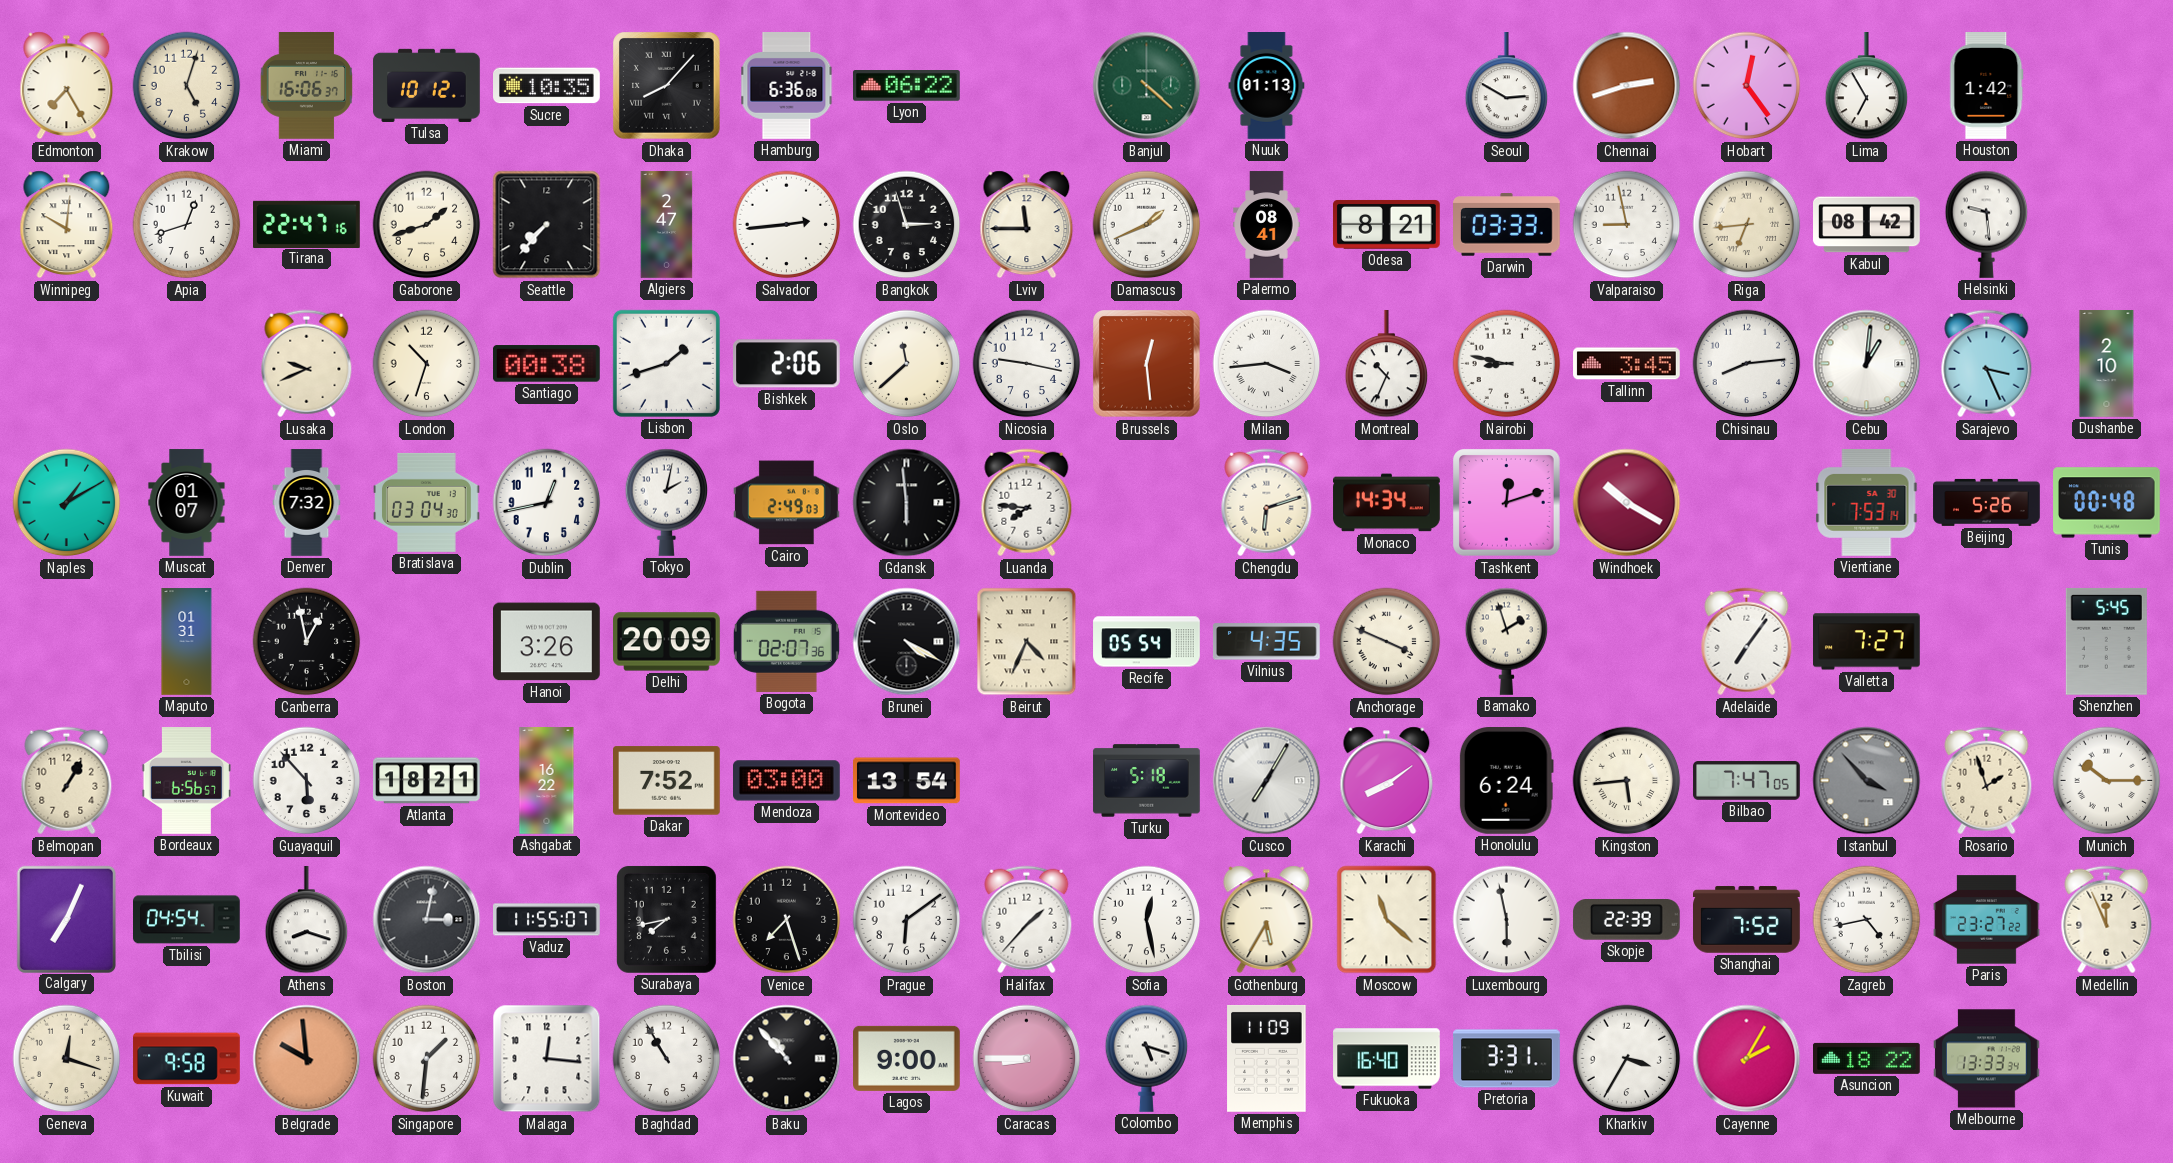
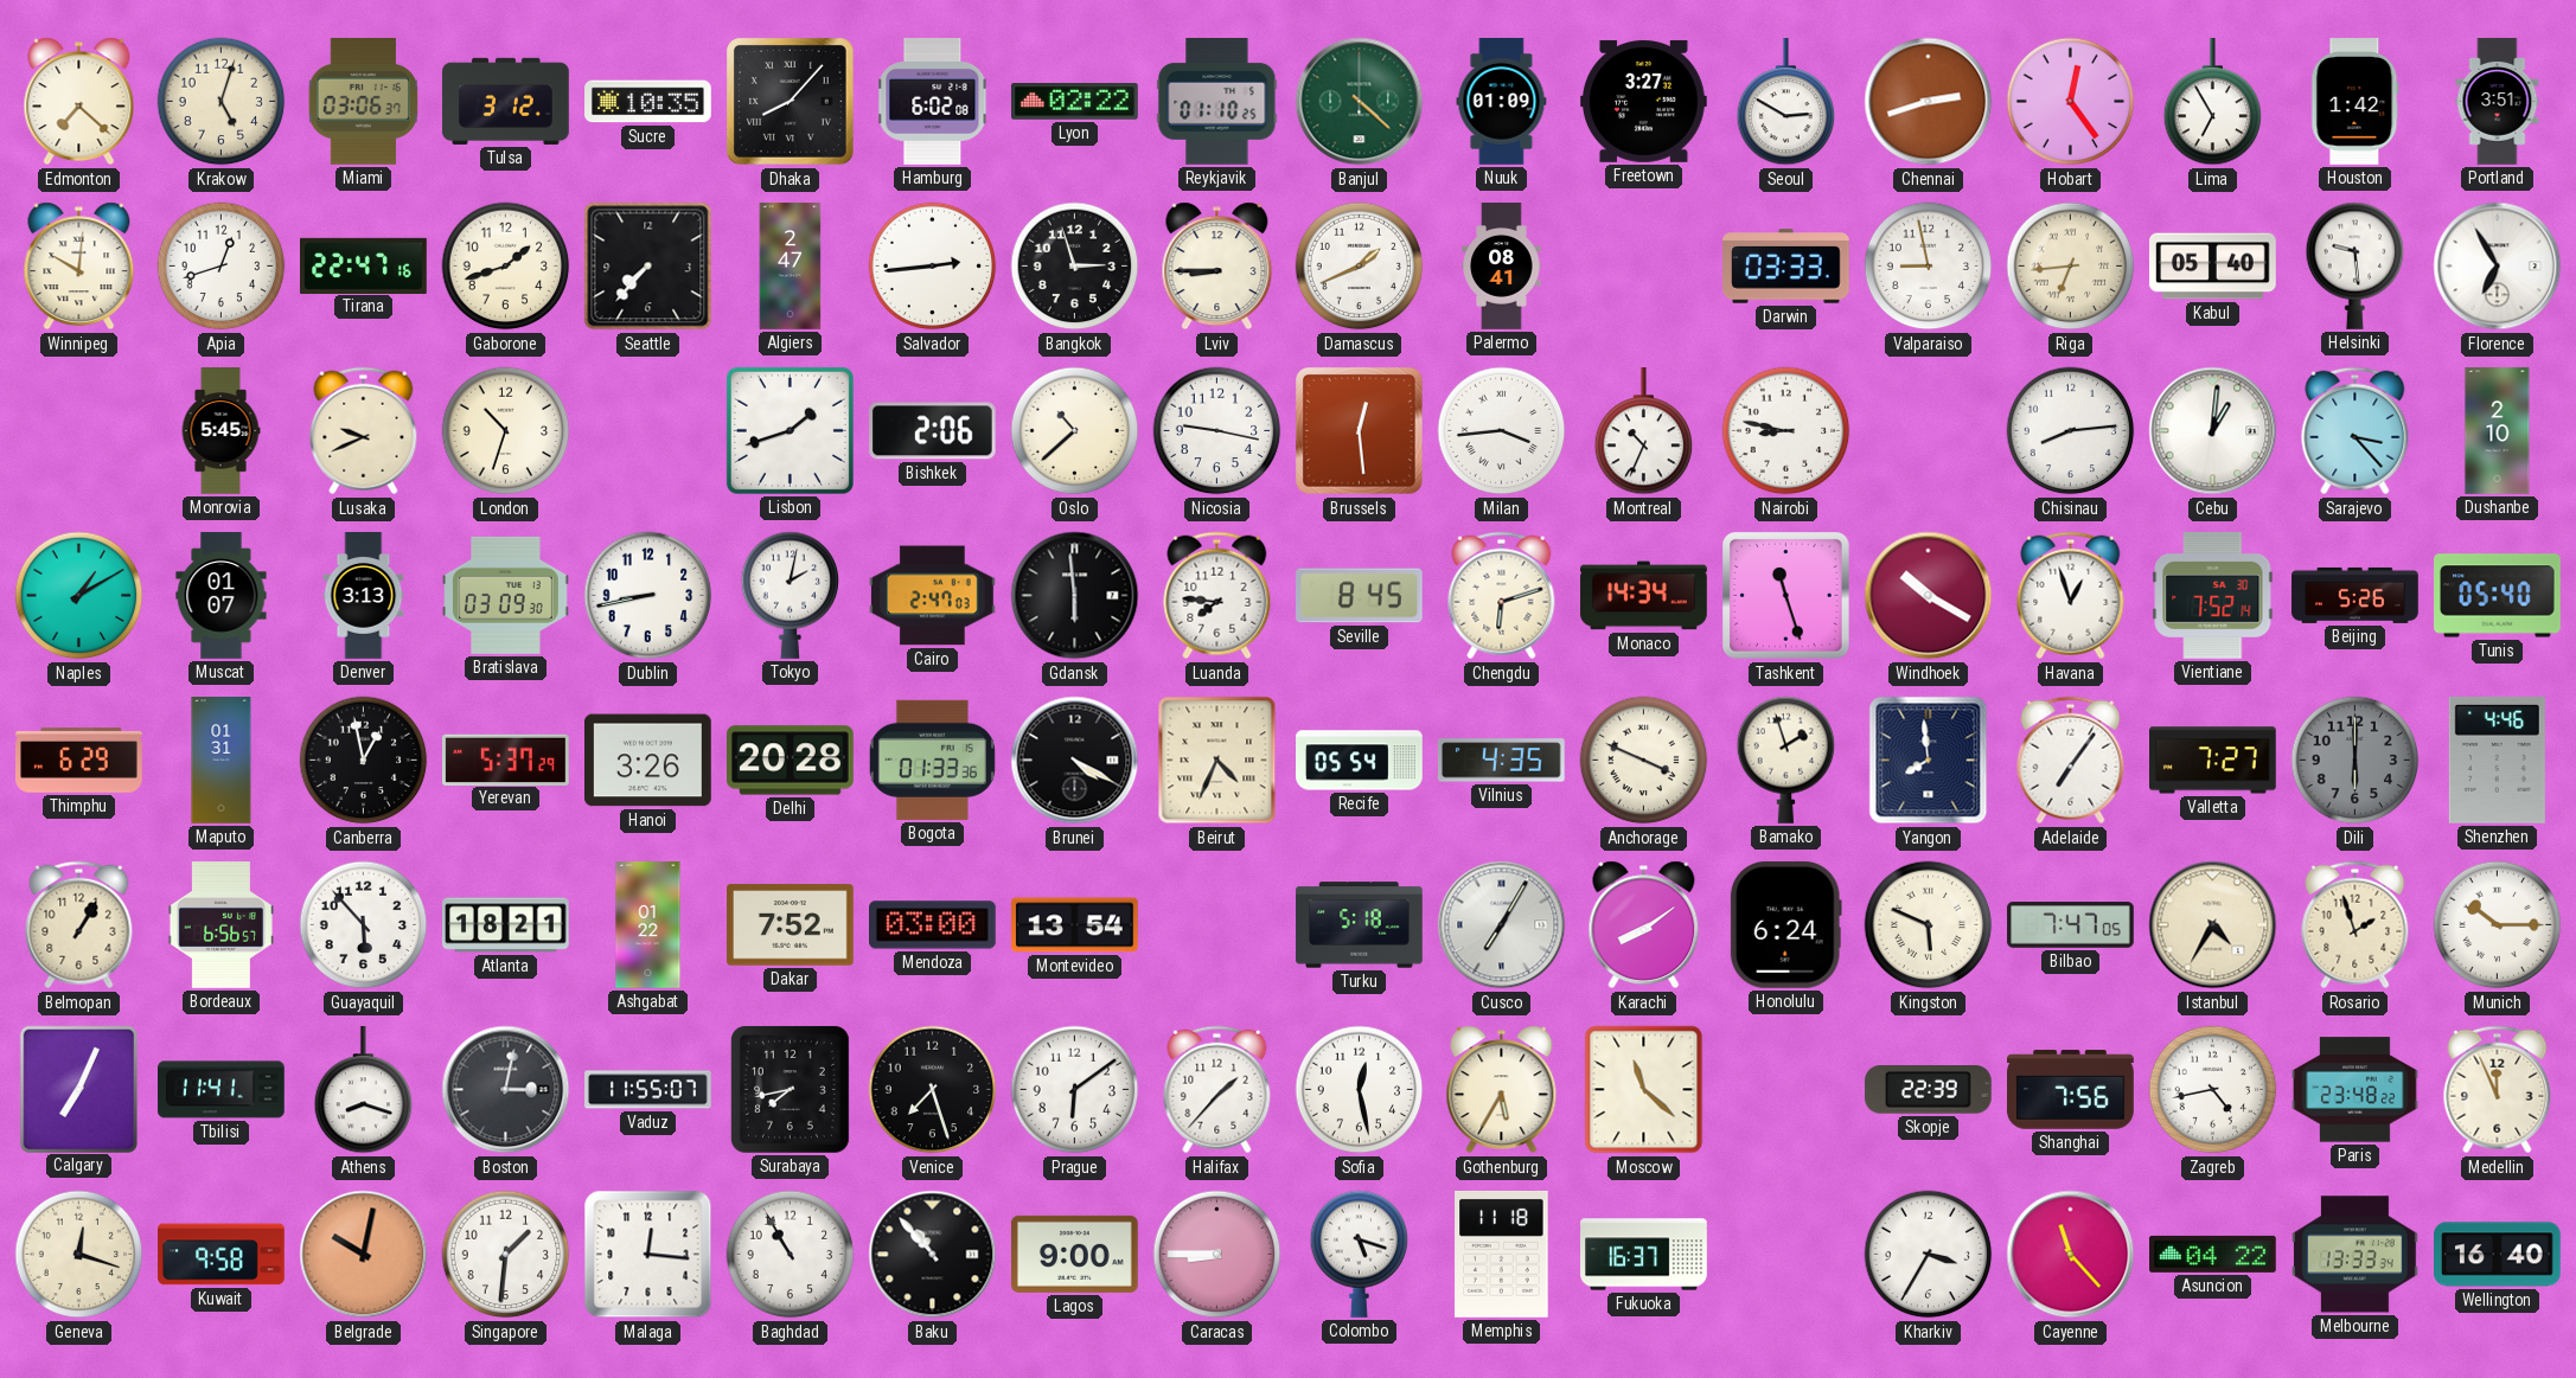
Edmonton: 7:25 -> 7:22
Miami: 16:06 -> 03:06
Tulsa: 10:12 -> 3:12
Hamburg: 6:36 -> 6:02
Lyon: 06:22 -> 02:22
Reykjavik: none -> 01:10
Nuuk: 01:13 -> 01:09
Freetown: none -> 3:27
Portland: none -> 3:51
Lviv: 11:45 -> 8:45
Odesa: 8:21 -> none
Kabul: 08:42 -> 05:40
Florence: none -> 6:55
Monrovia: none -> 5:45
Santiago: 00:38 -> none
Oslo: 11:38 -> 10:38
Tallinn: 3:45 -> none
Sarajevo: 3:26 -> 3:23
Denver: 7:32 -> 3:13
Bratislava: 03:04 -> 03:09
Dublin: 12:43 -> 8:43
Cairo: 2:49 -> 2:47
Seville: none -> 8:45
Tashkent: 12:12 -> 11:27
Havana: none -> 12:57
Vientiane: 7:53 -> 7:52
Tunis: 00:48 -> 05:40
Thimphu: none -> 6:29
Yerevan: none -> 5:37
Delhi: 20:09 -> 20:28
Bogota: 02:07 -> 01:33
Yangon: none -> 7:59
Dili: none -> 6:00
Shenzhen: 5:45 -> 4:46
Ashgabat: 16:22 -> 01:22
Kingston: 5:44 -> 5:49
Istanbul: 3:53 -> 4:35
Istanbul dial: grey -> cream
Tbilisi: 04:54 -> 11:41
Luxembourg: 5:58 -> none
Shanghai: 7:52 -> 7:56
Paris: 23:27 -> 23:48
Belgrade: 9:59 -> 10:02
Memphis: 11:09 -> 11:18
Fukuoka: 16:40 -> 16:37
Pretoria: 3:31 -> none
Cayenne: 2:05 -> 11:23
Asuncion: 18:22 -> 04:22
Wellington: none -> 16:40
